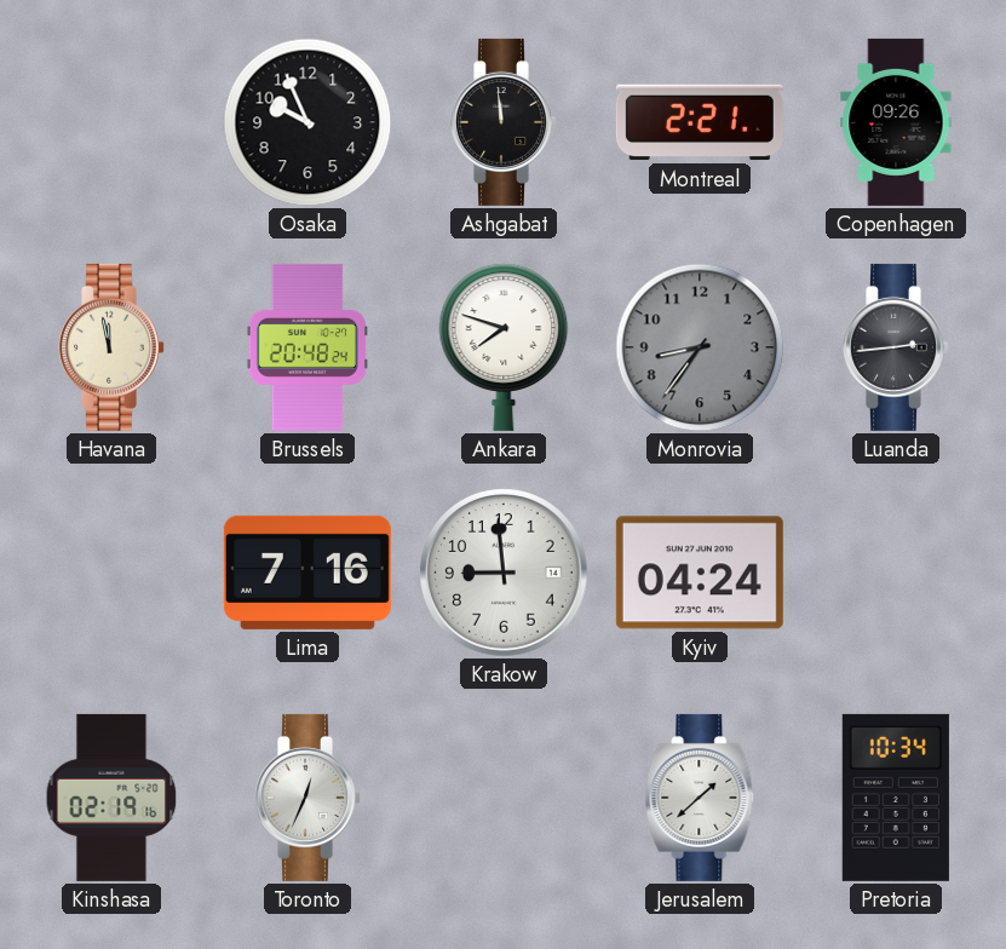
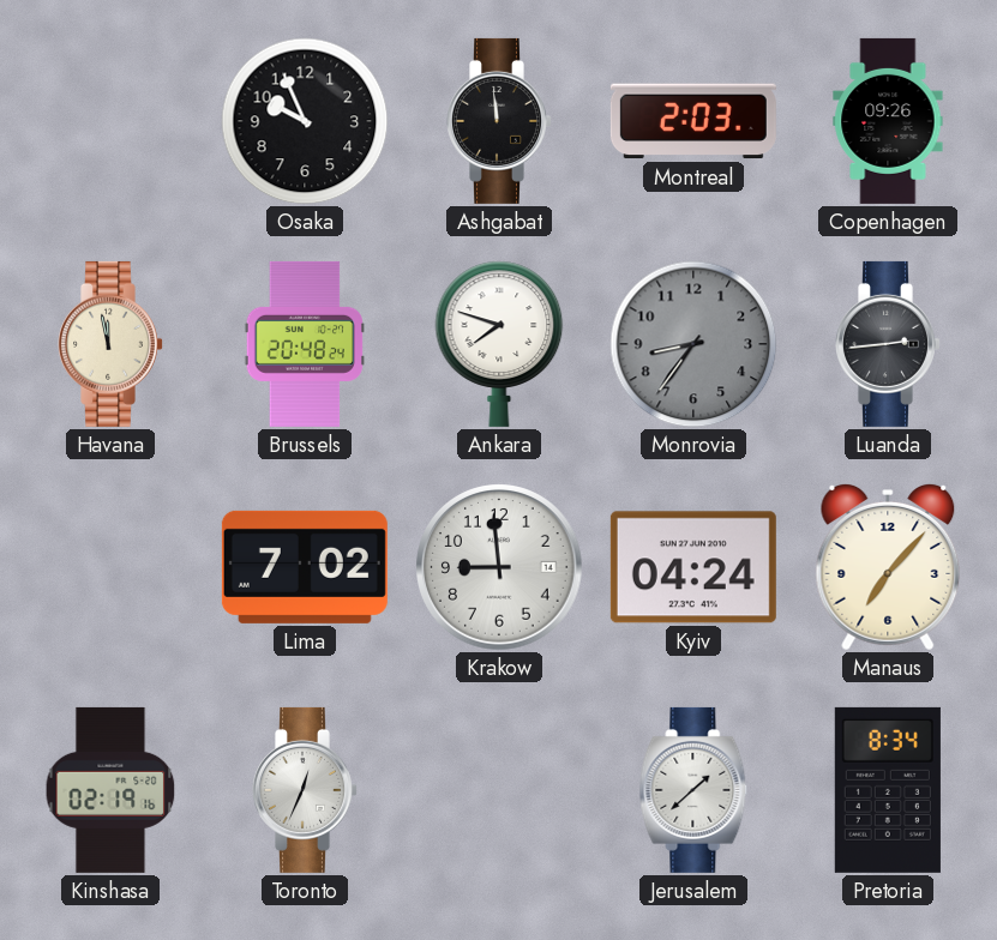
Montreal: 2:21 -> 2:03
Lima: 7:16 -> 7:02
Manaus: none -> 7:07
Pretoria: 10:34 -> 8:34
